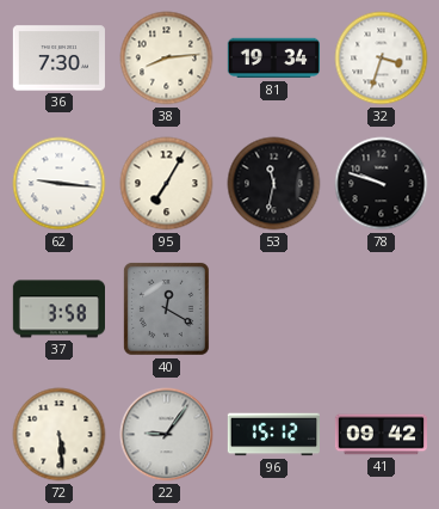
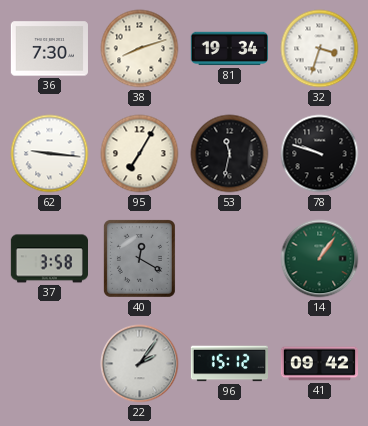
38: 8:14 -> 8:12
14: none -> 1:06
72: 5:29 -> none
22: 9:06 -> 2:06
